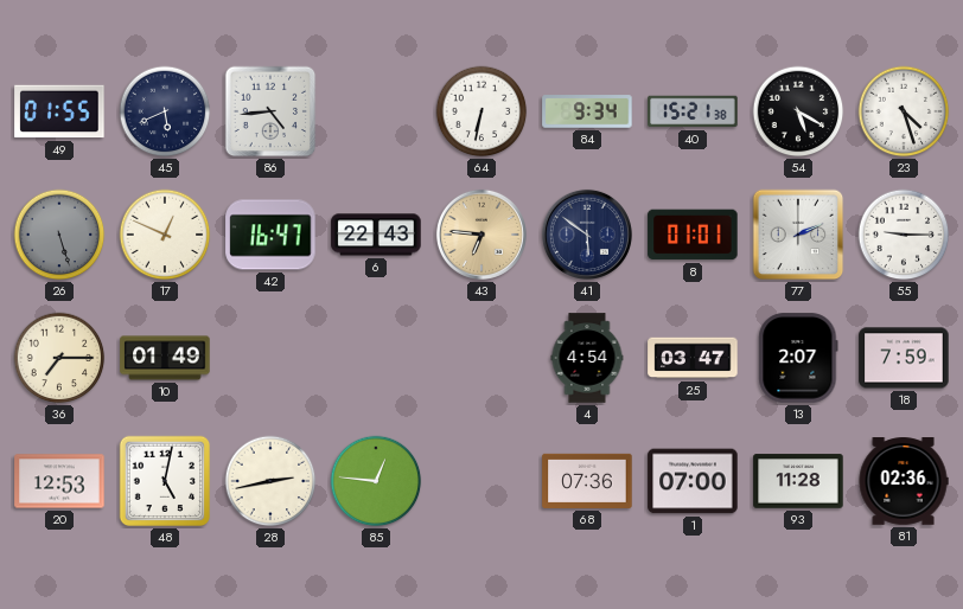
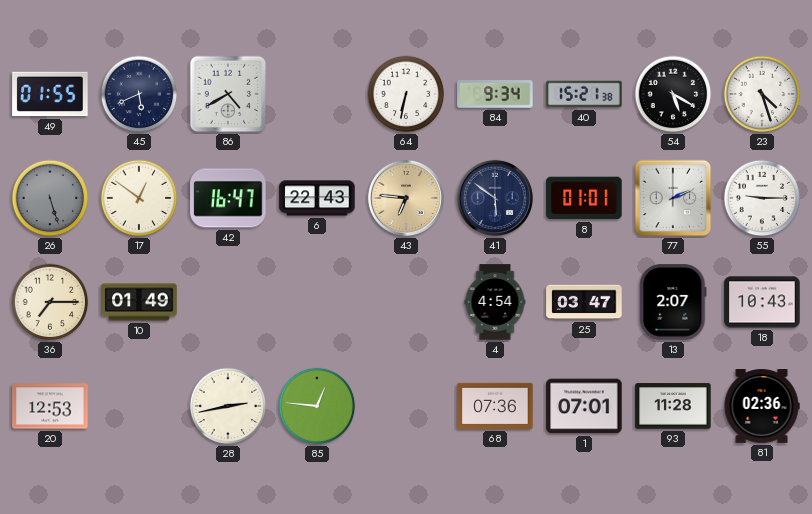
86: 4:44 -> 4:40
17: 12:49 -> 12:51
18: 7:59 -> 10:43
48: 5:02 -> none
1: 07:00 -> 07:01
